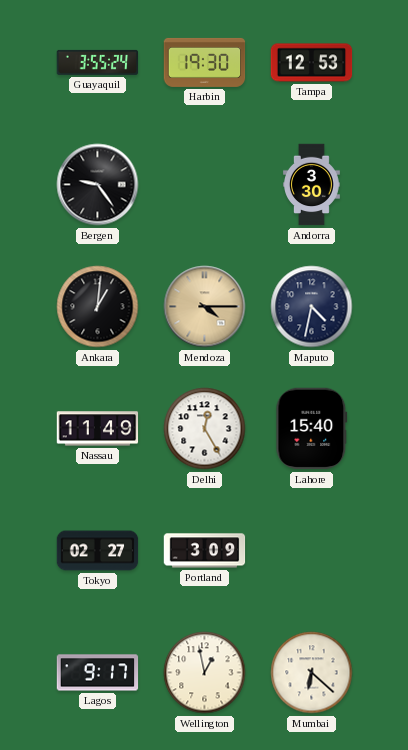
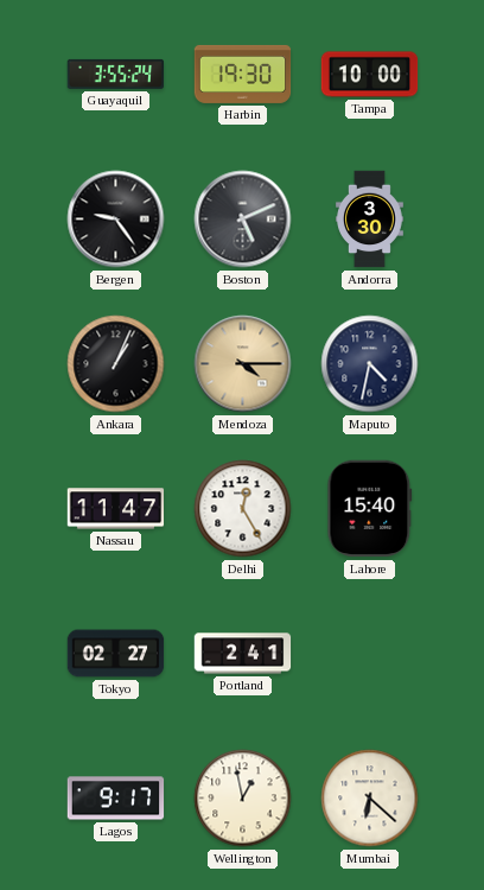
Tampa: 12:53 -> 10:00
Boston: none -> 5:11
Ankara: 1:01 -> 1:04
Nassau: 11:49 -> 11:47
Portland: 3:09 -> 2:41
